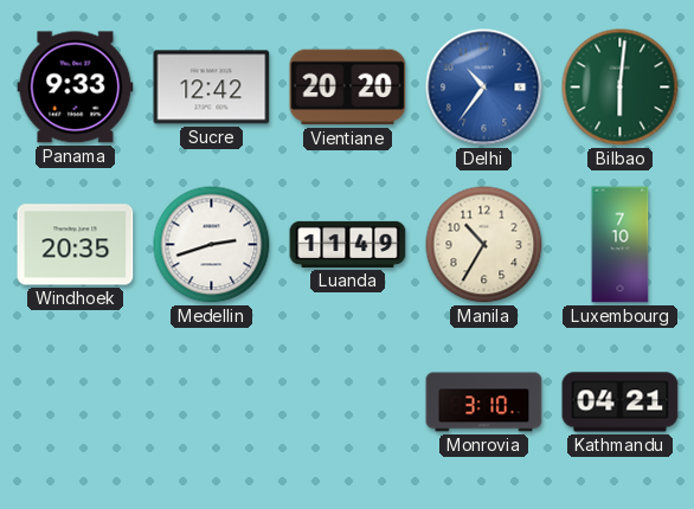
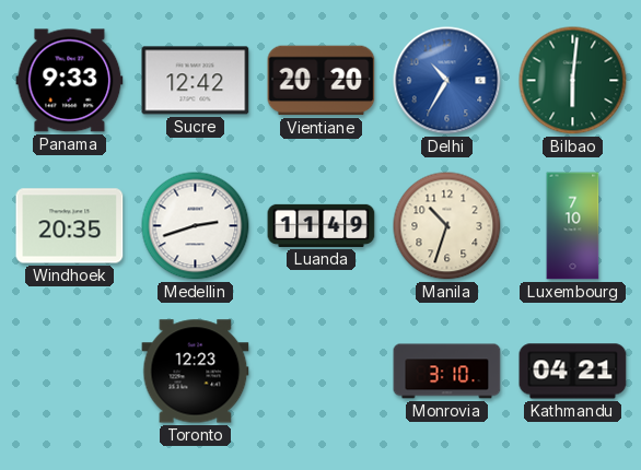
Delhi: 10:36 -> 10:35
Manila: 10:35 -> 10:33
Toronto: none -> 12:23
